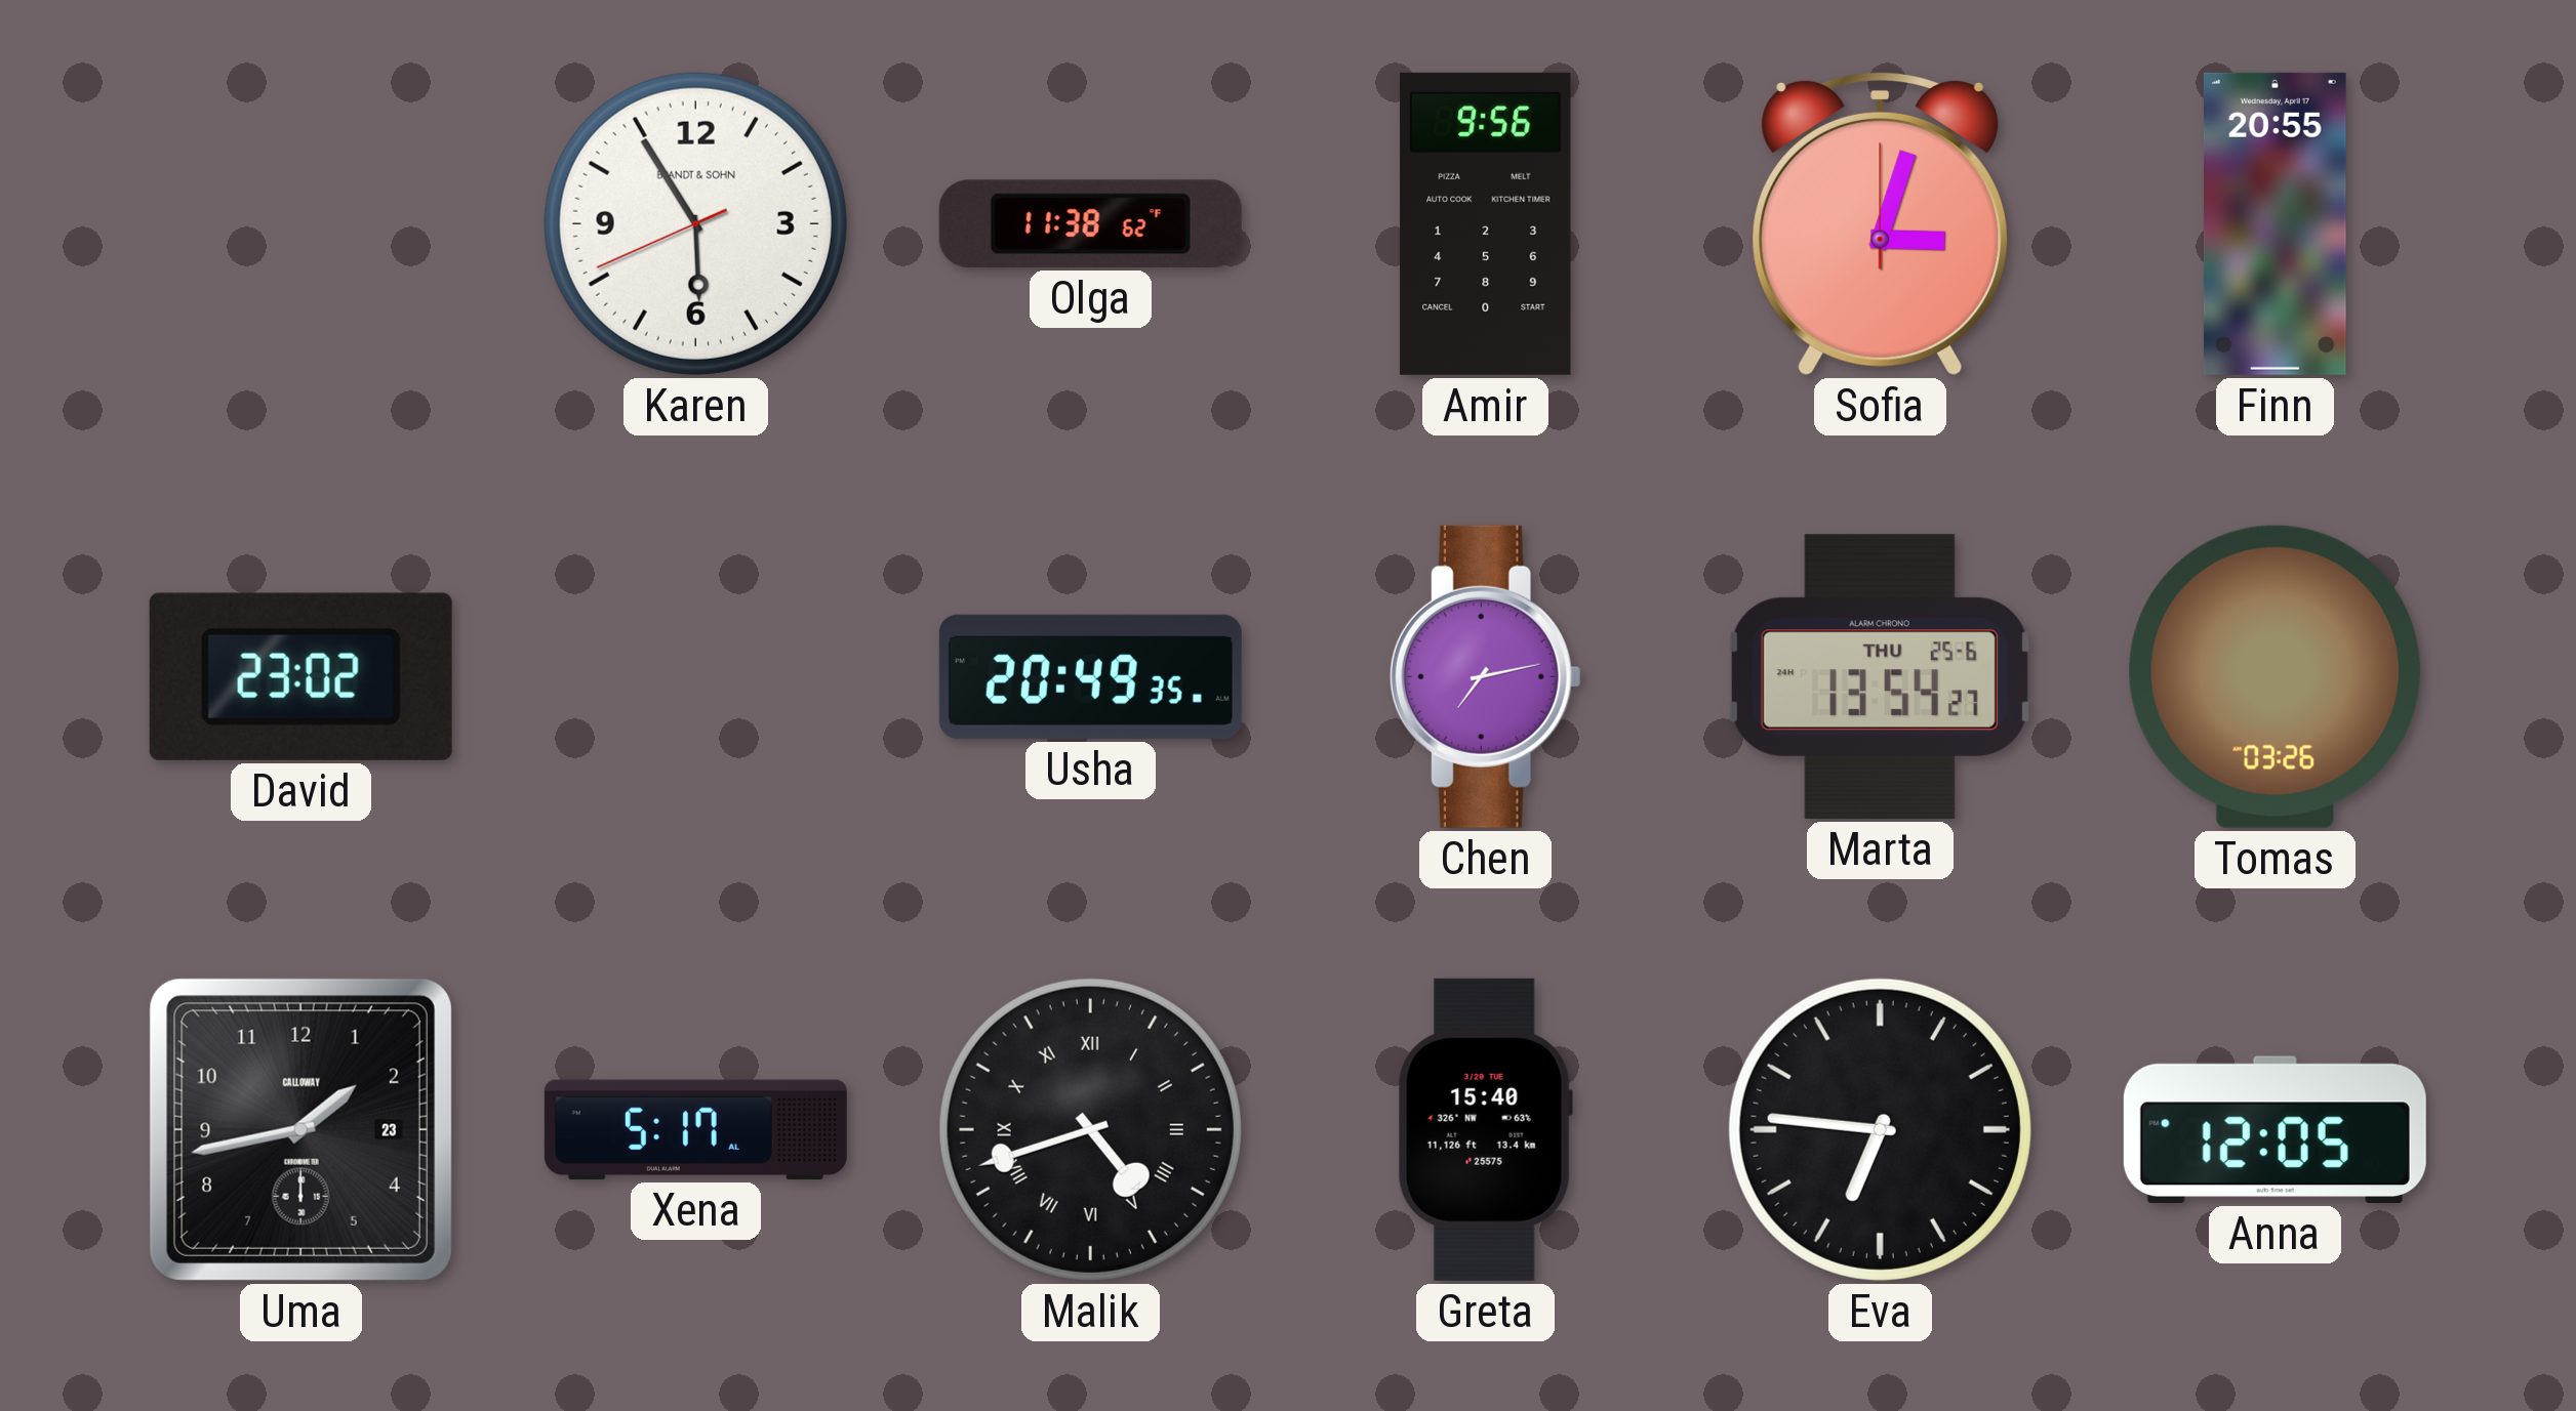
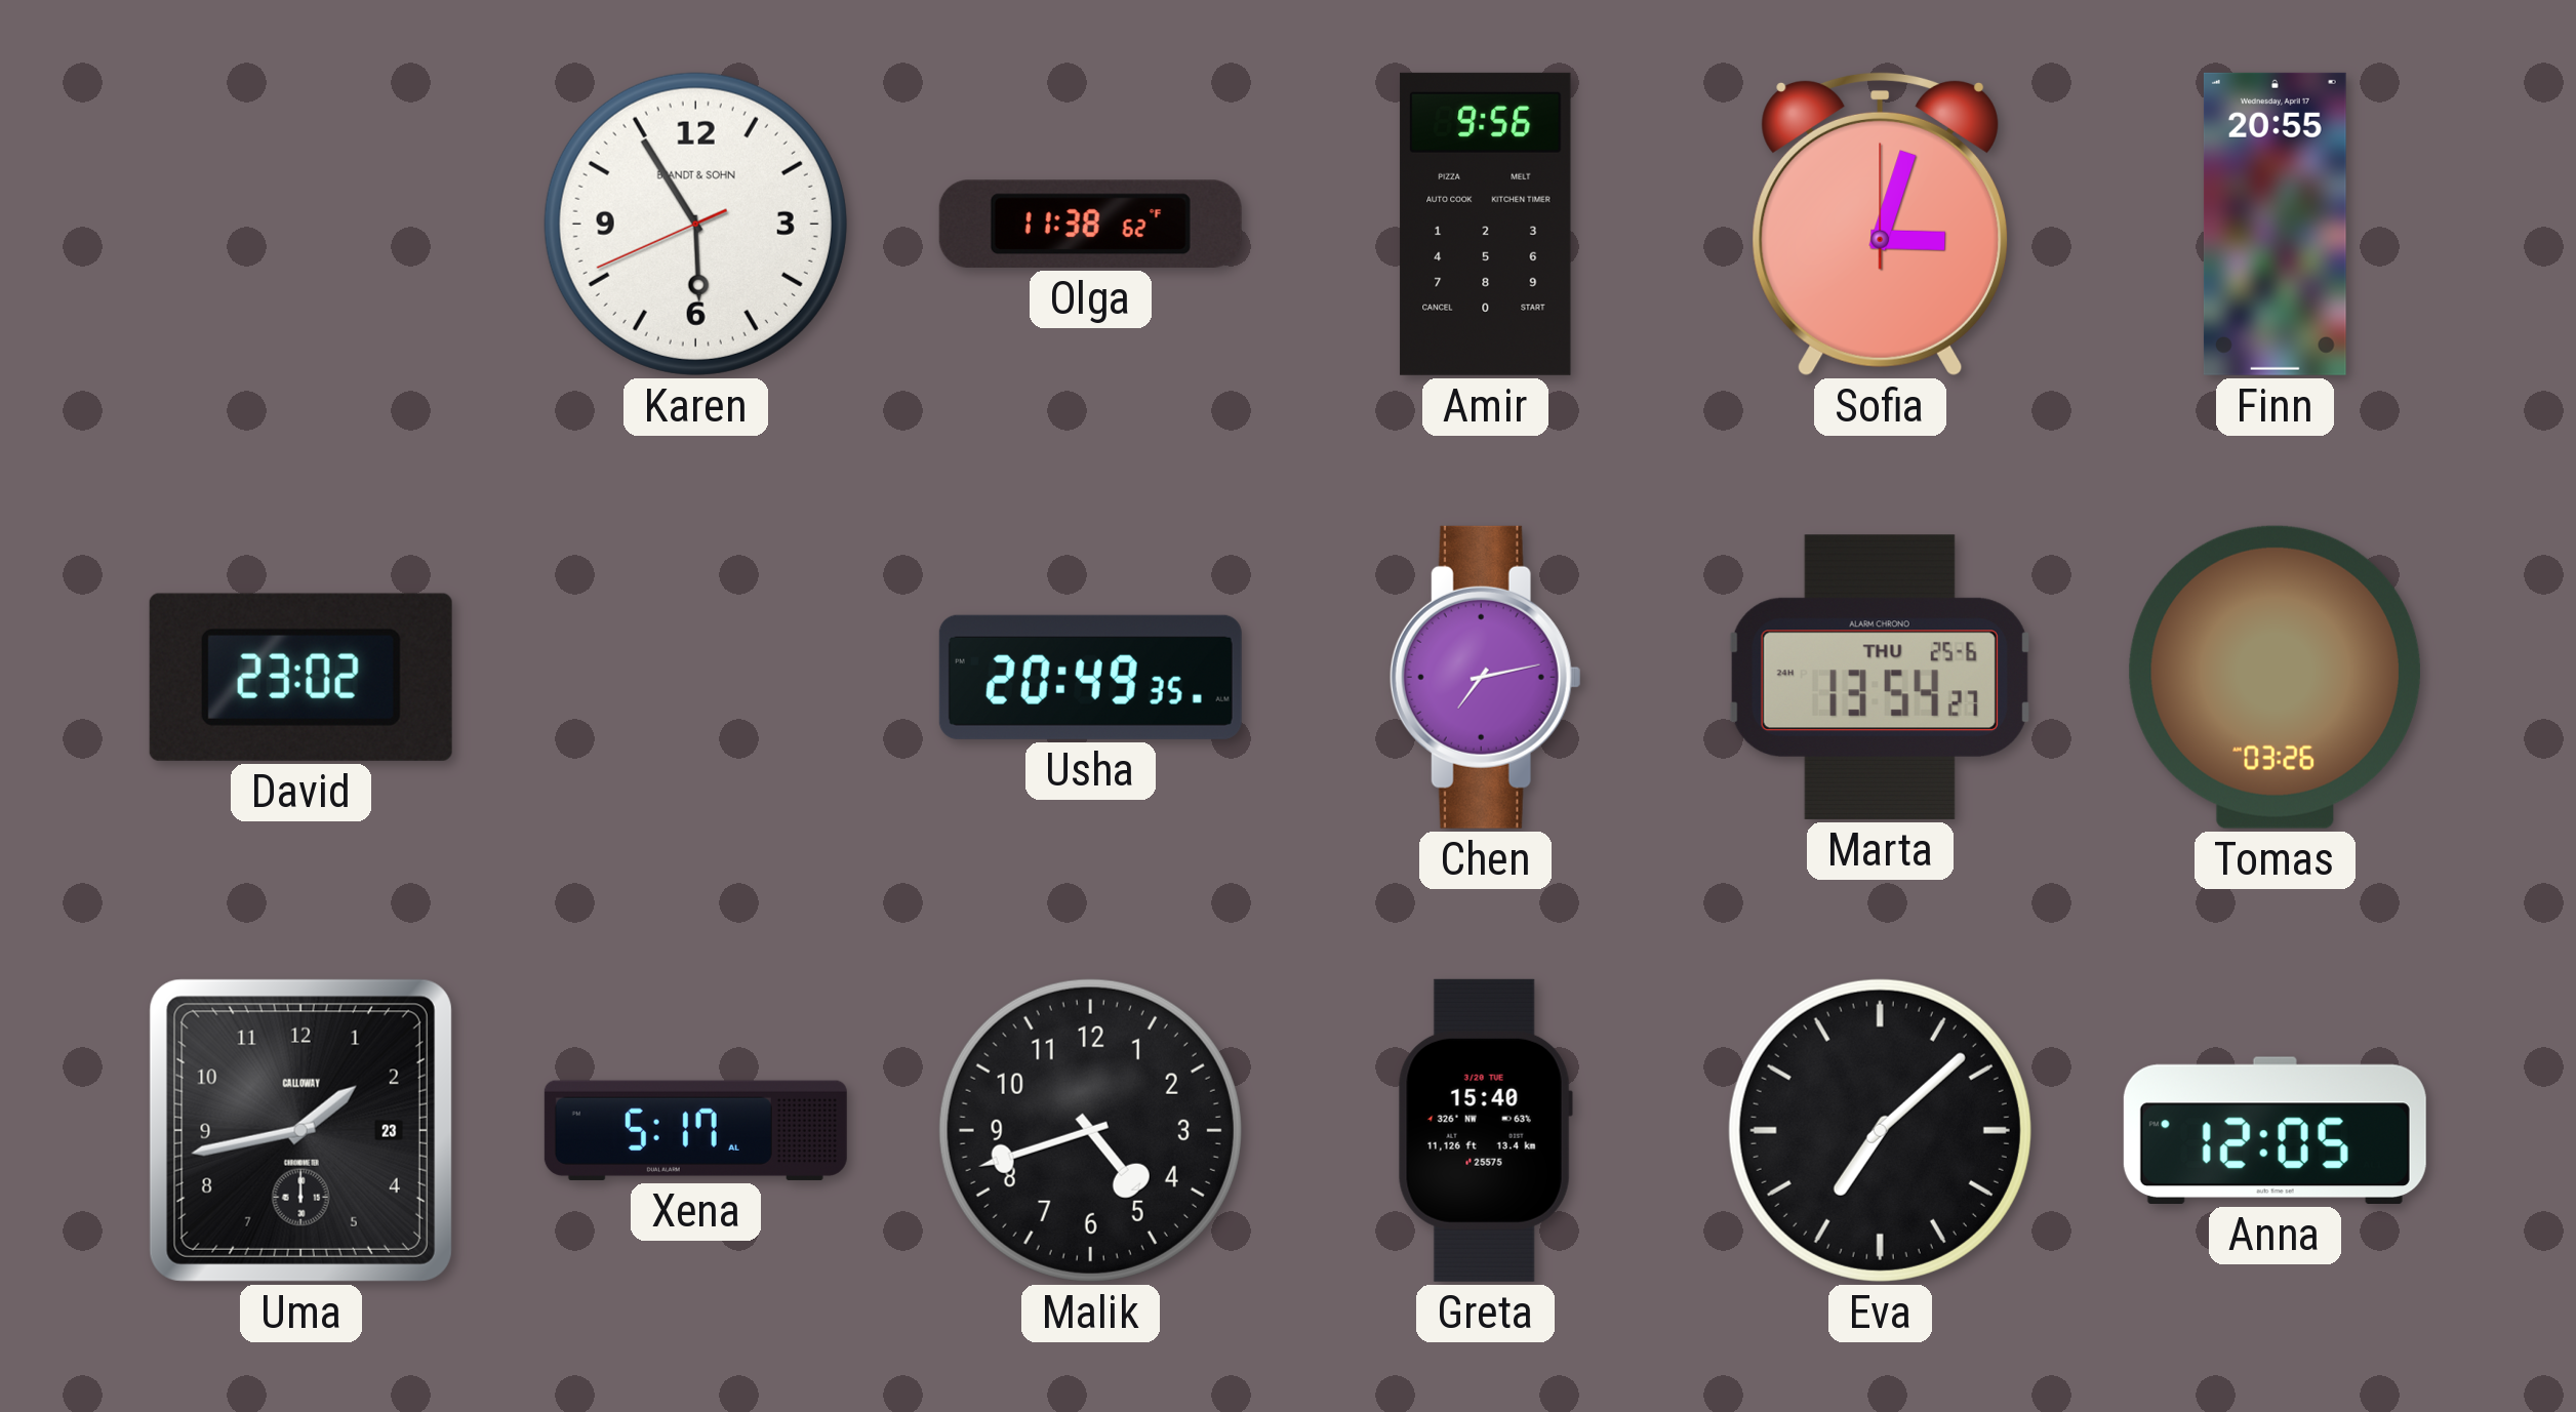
Malik numerals: Roman -> Arabic
Eva: 6:46 -> 7:08
